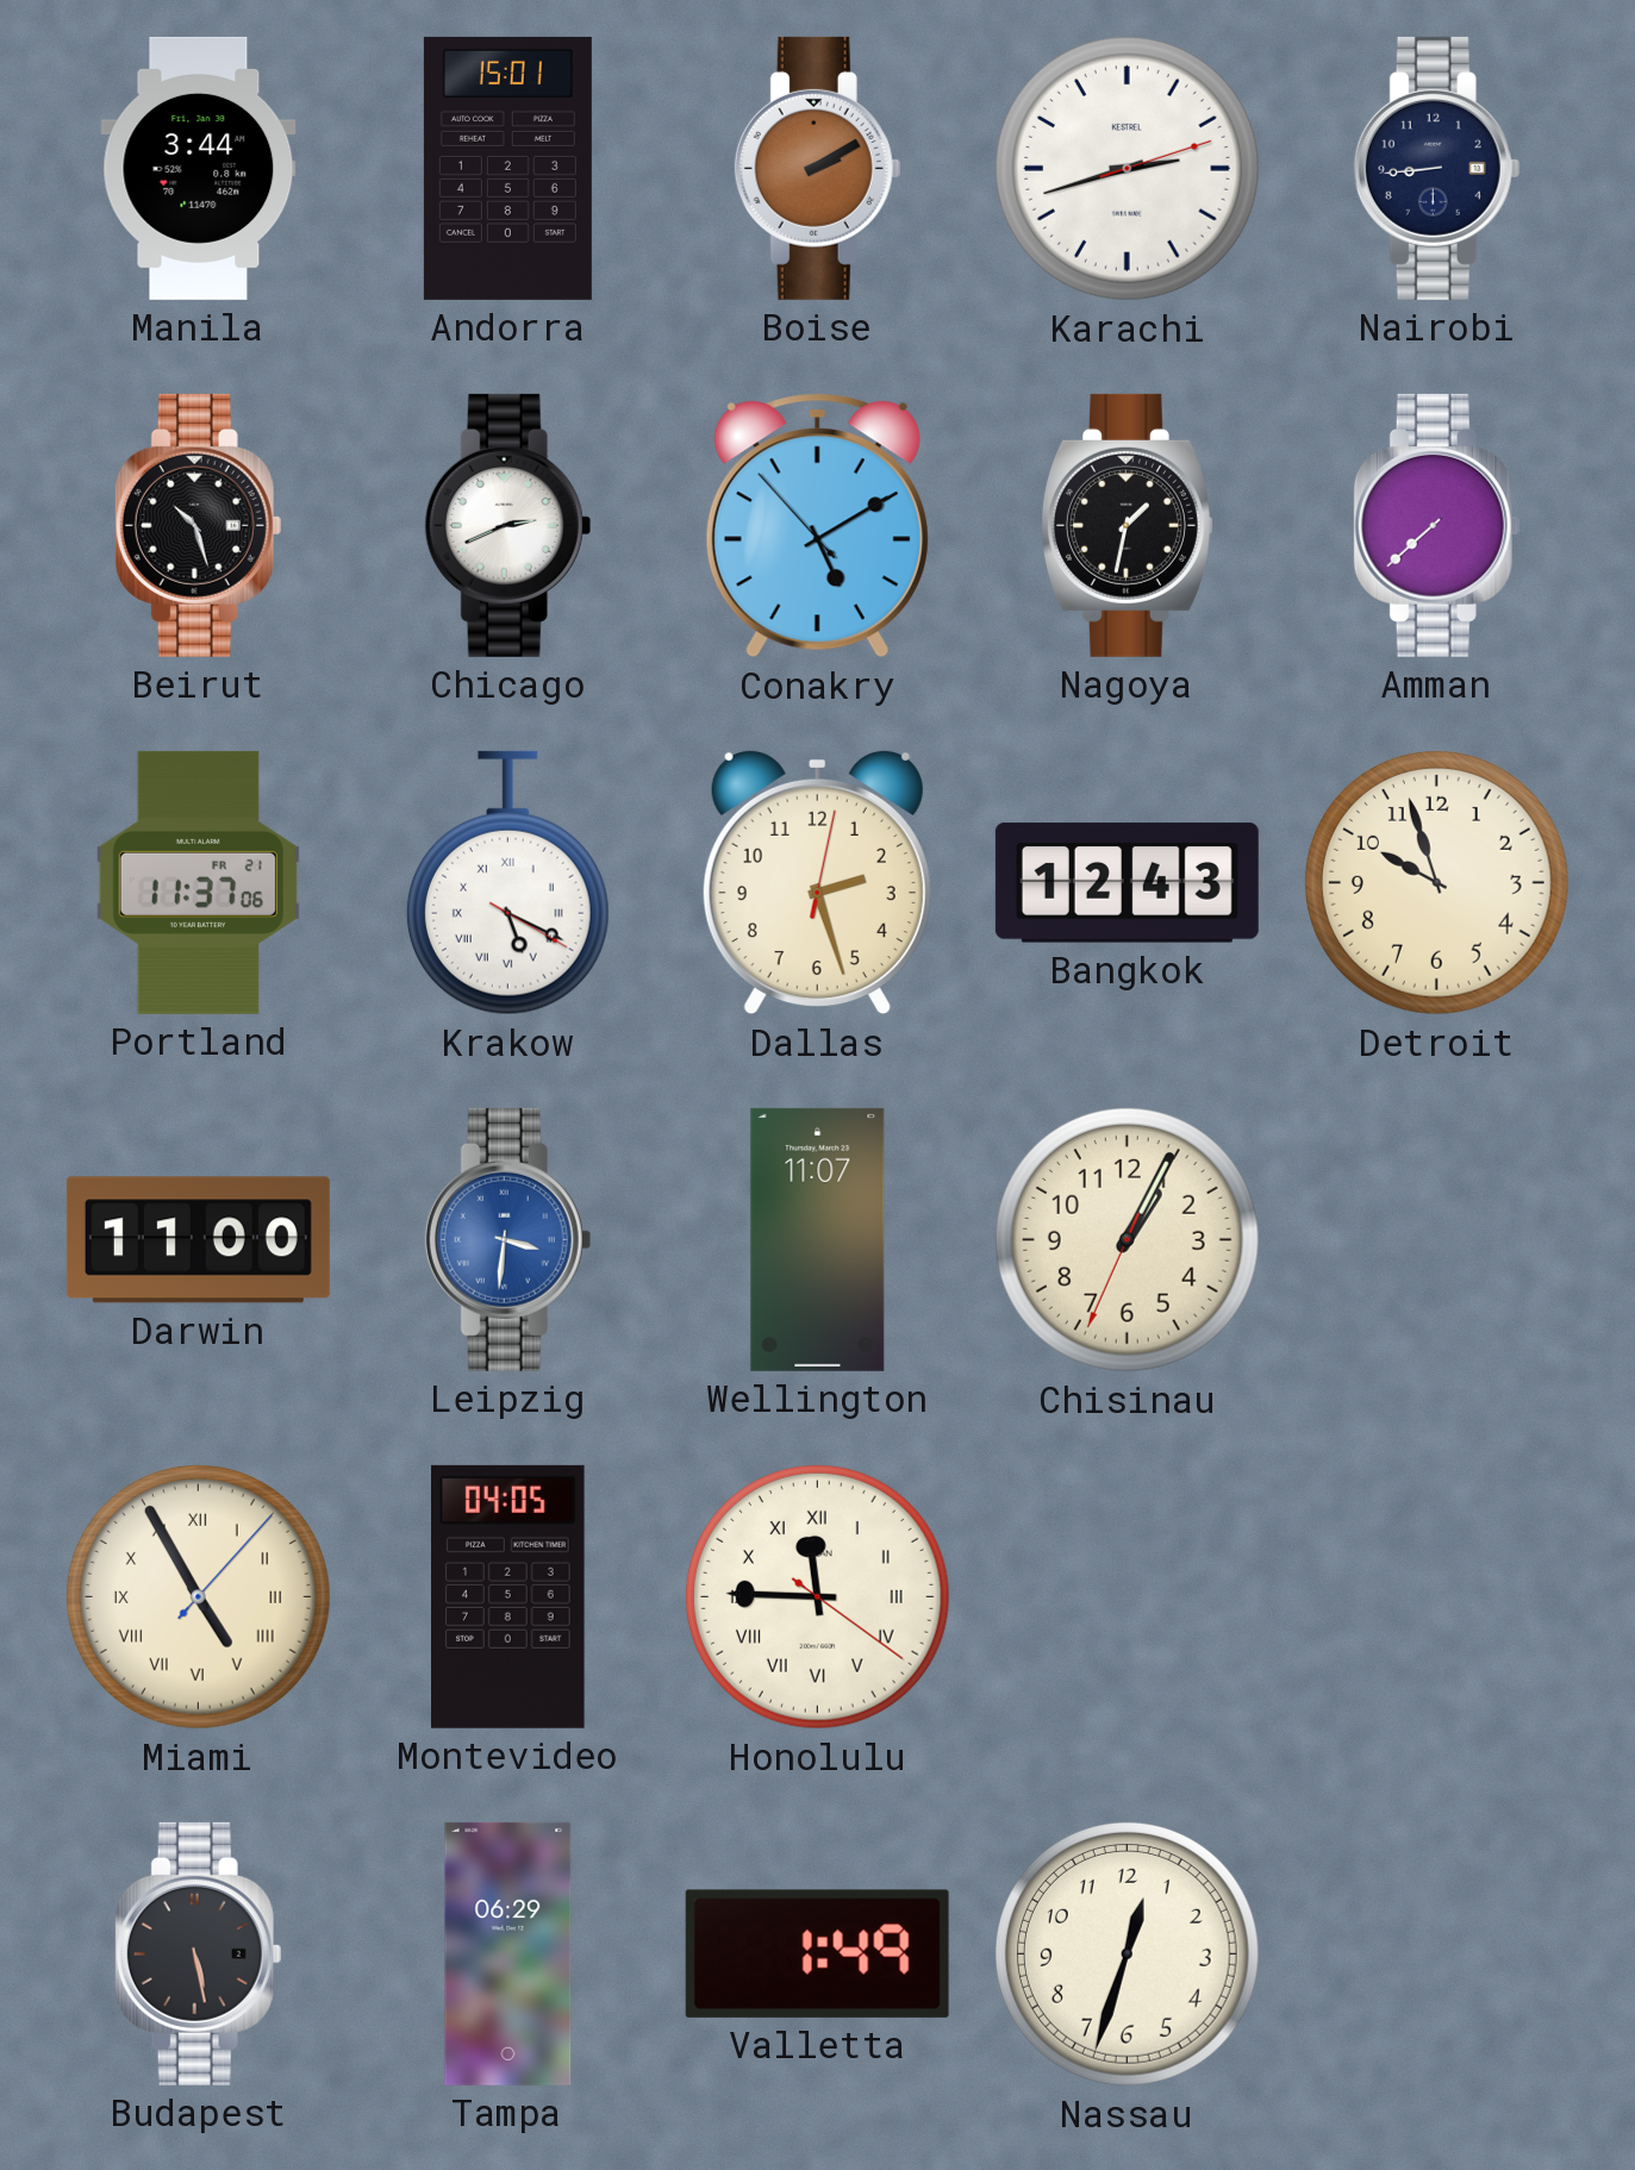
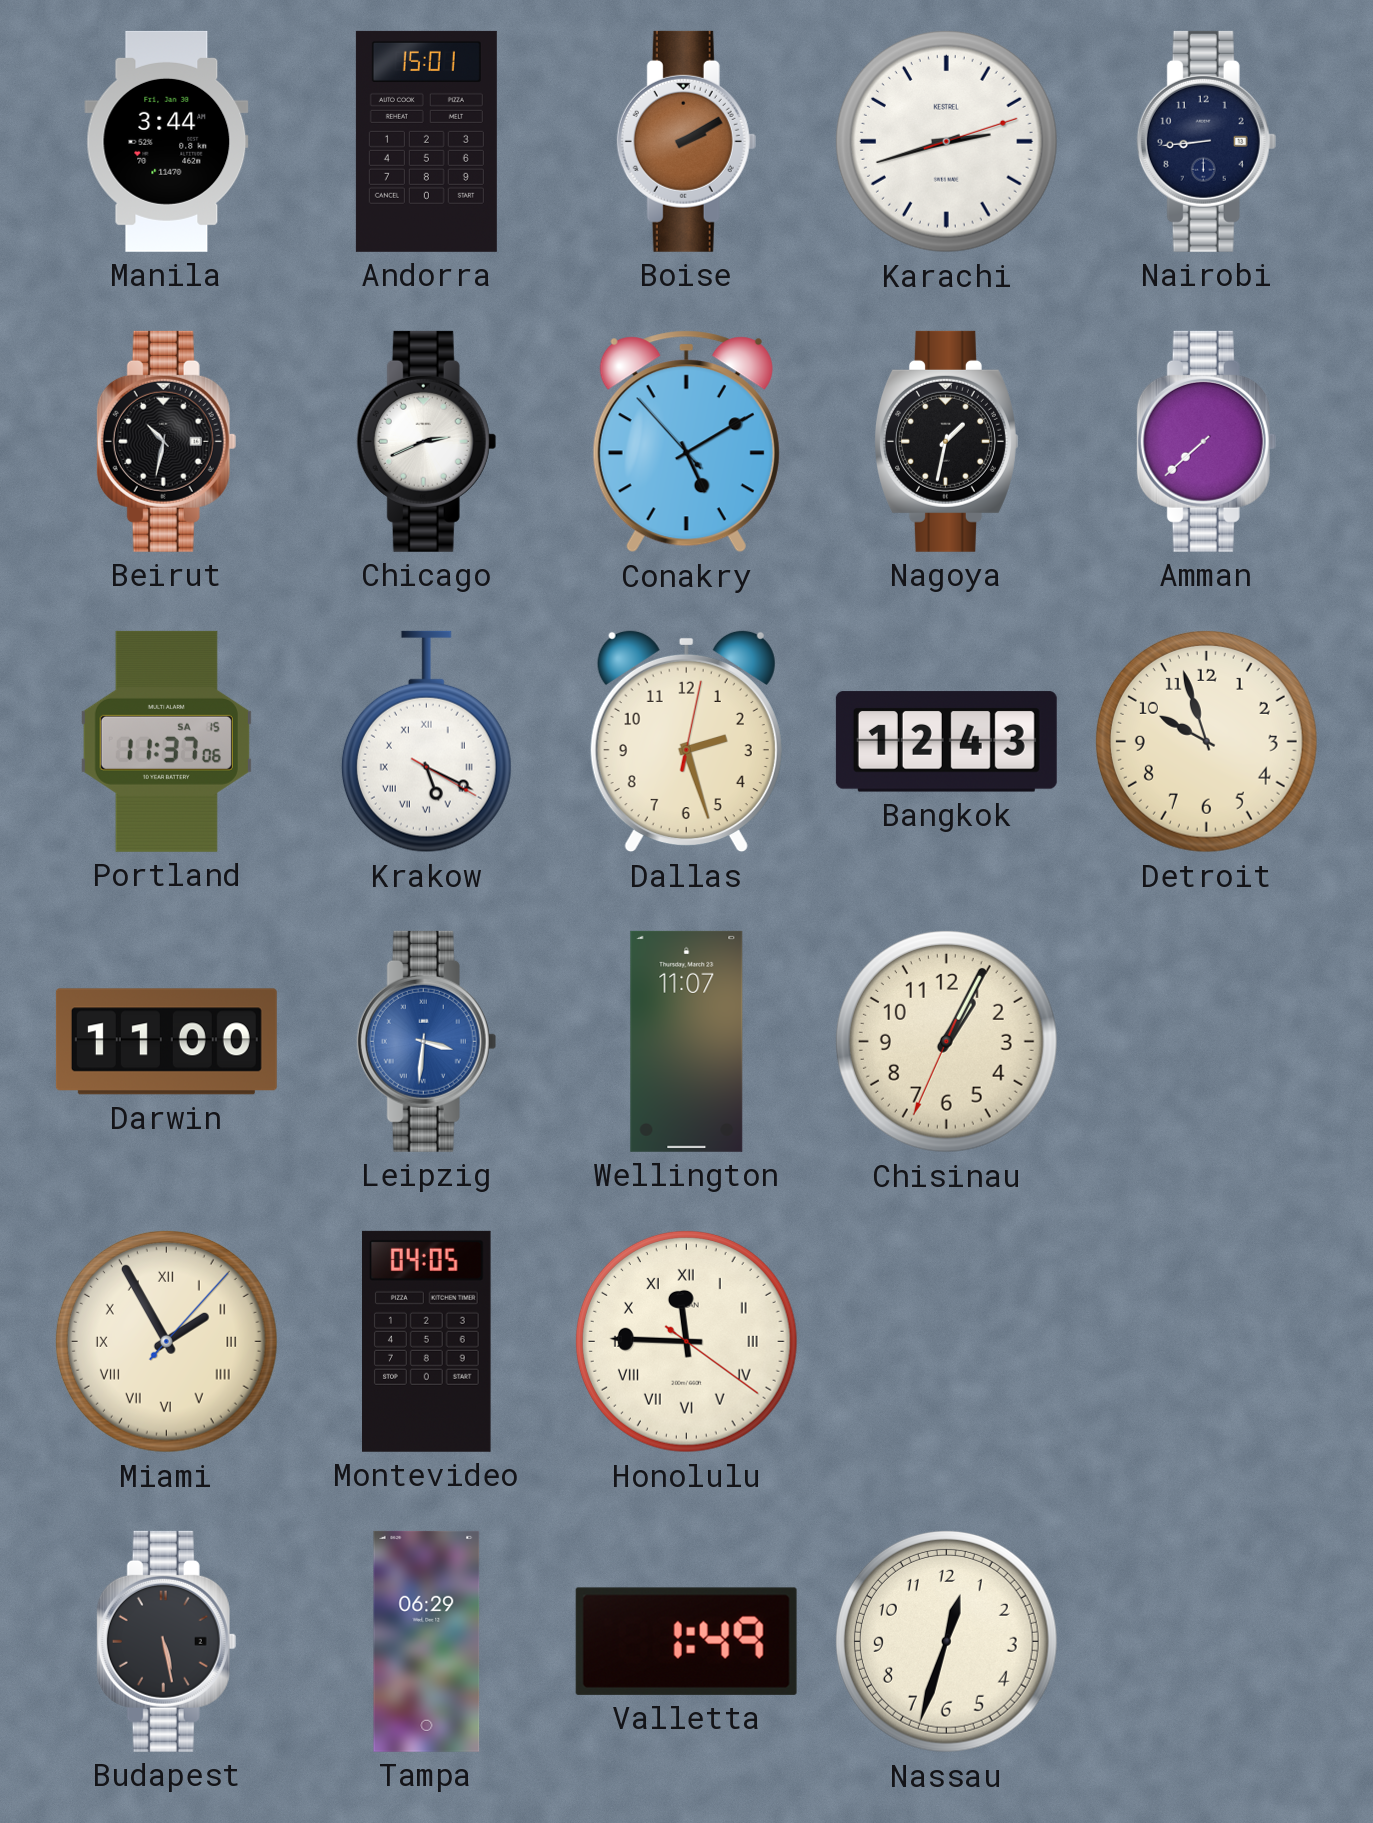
Beirut: 10:27 -> 10:32
Portland date: FR 21 -> SA 15
Miami: 4:55 -> 1:55
